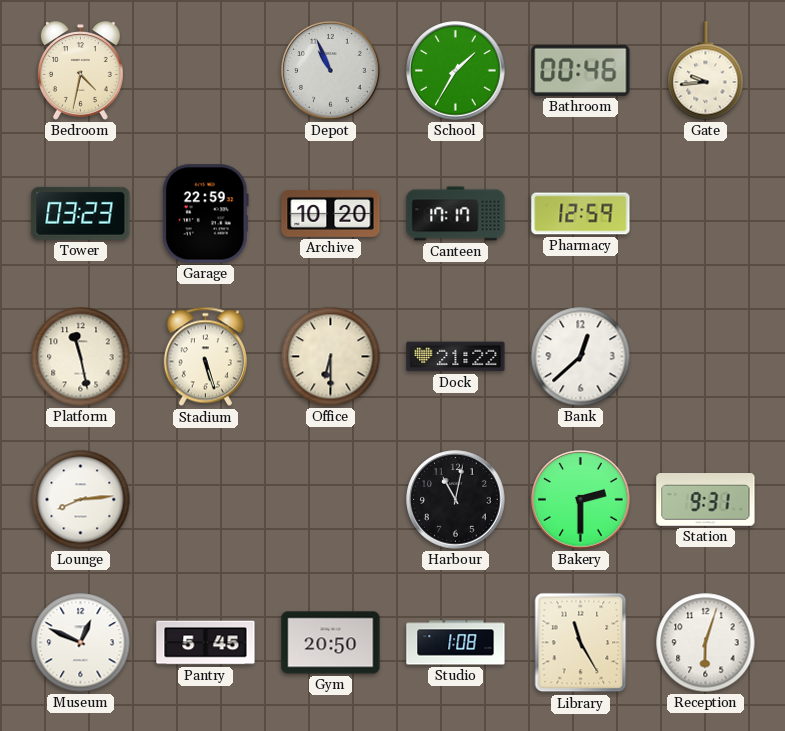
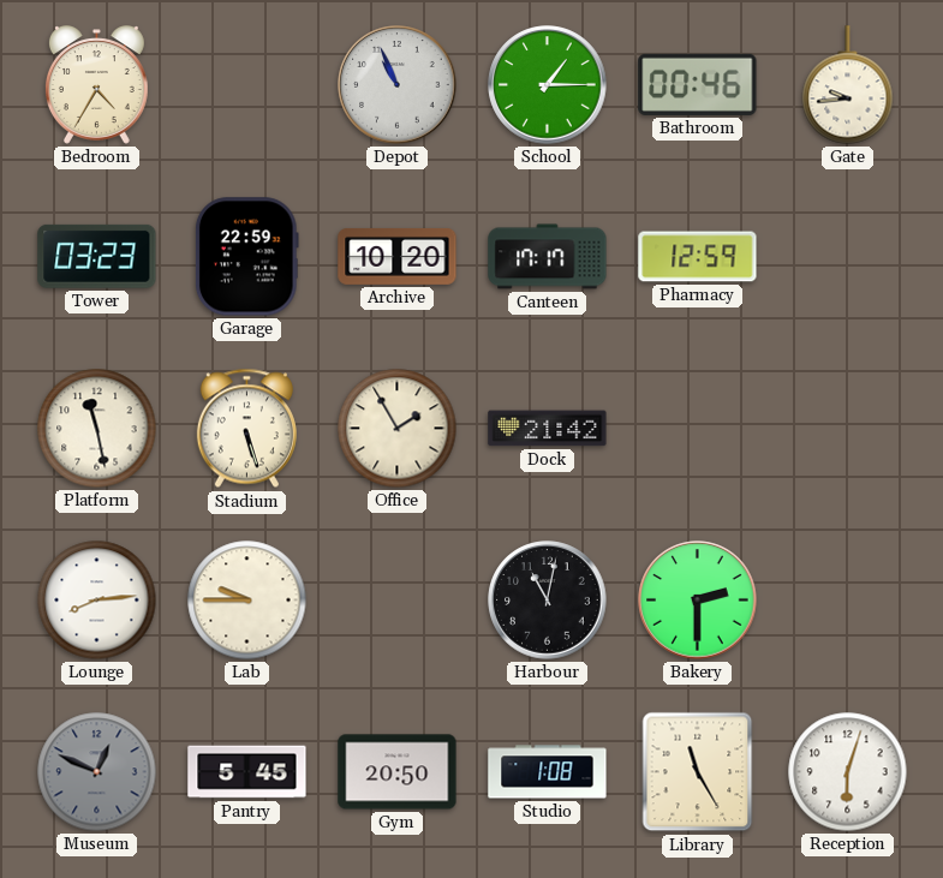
Bedroom: 4:32 -> 4:35
School: 1:35 -> 1:15
Office: 6:30 -> 1:55
Dock: 21:22 -> 21:42
Bank: 12:38 -> none
Lab: none -> 9:45
Station: 9:31 -> none
Museum dial: white -> grey
